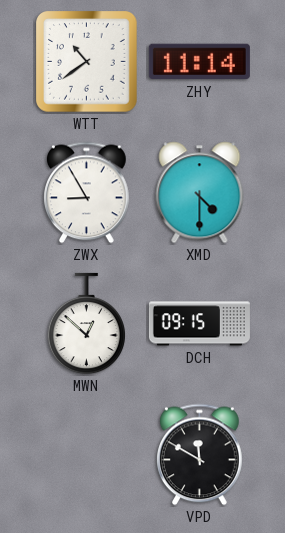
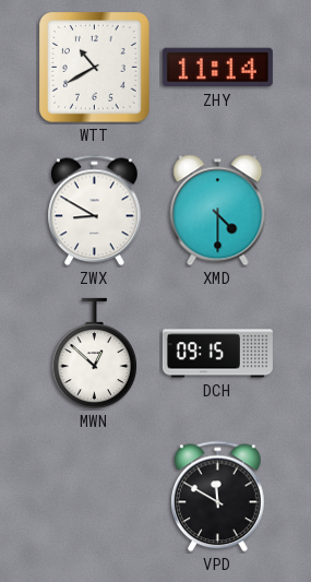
WTT: 10:39 -> 10:40
ZWX: 8:55 -> 8:50
